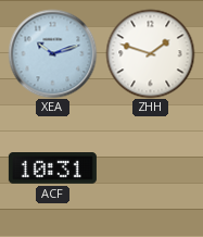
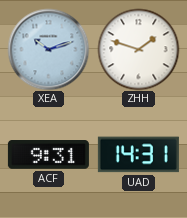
ACF: 10:31 -> 9:31
UAD: none -> 14:31
